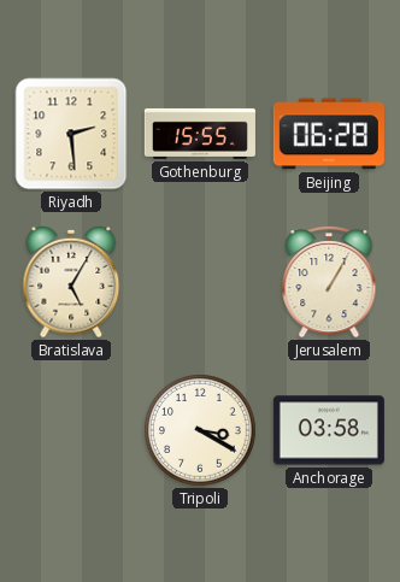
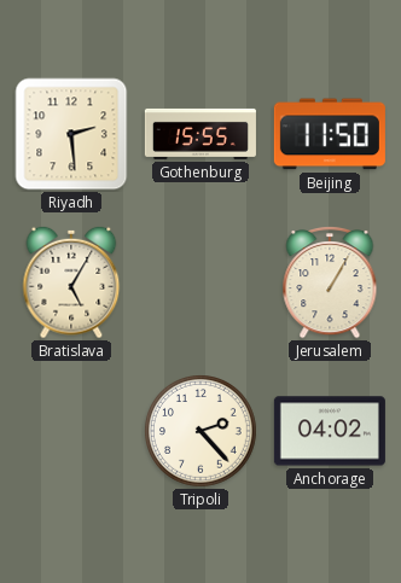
Beijing: 06:28 -> 11:50
Tripoli: 3:20 -> 2:23
Anchorage: 03:58 -> 04:02
